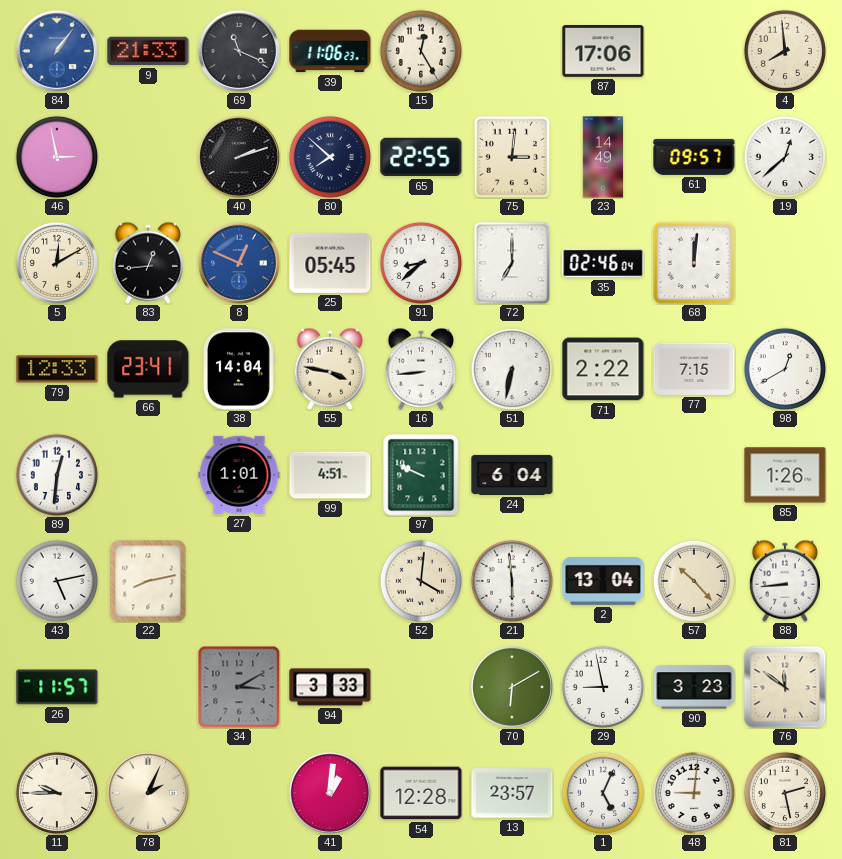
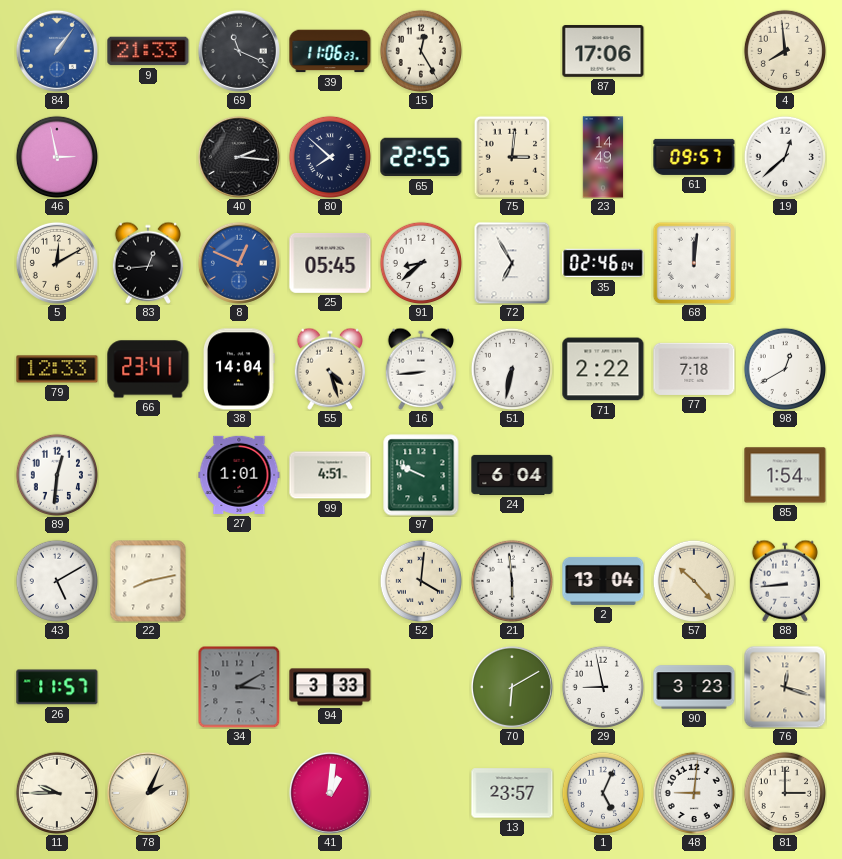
40: 2:12 -> 2:16
72: 7:00 -> 6:55
55: 3:47 -> 4:27
77: 7:15 -> 7:18
85: 1:26 -> 1:54
43: 5:13 -> 5:10
76: 11:51 -> 12:18
54: 12:28 -> none
81: 2:28 -> 3:00
